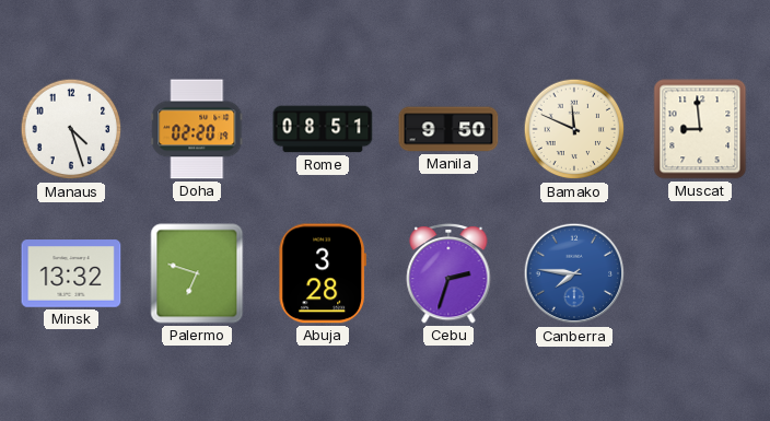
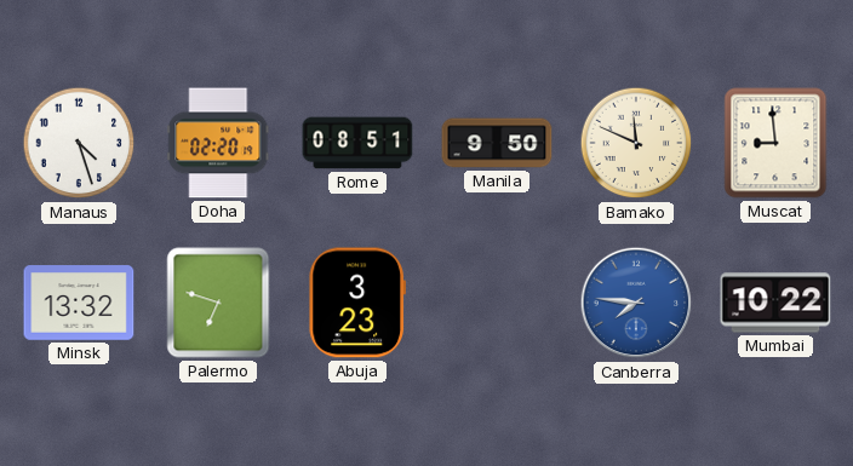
Abuja: 3:28 -> 3:23
Cebu: 2:33 -> none
Mumbai: none -> 10:22
